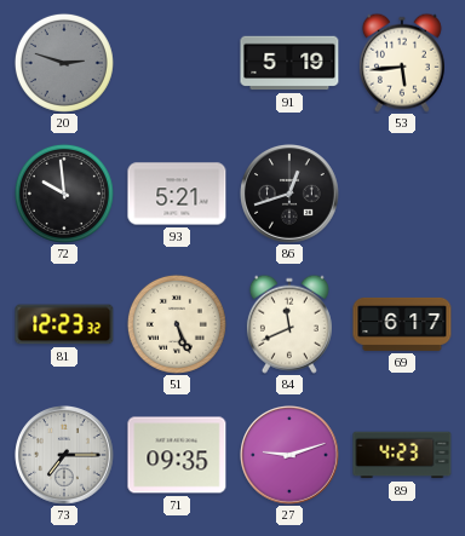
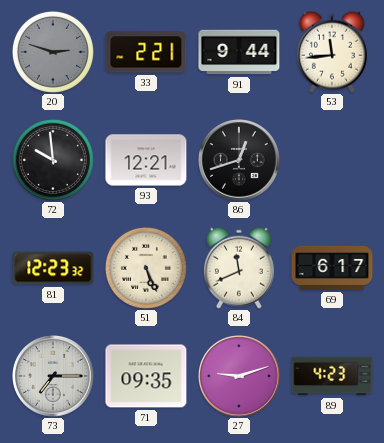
33: none -> 2:21
91: 5:19 -> 9:44
53: 5:44 -> 11:44
93: 5:21 -> 12:21
